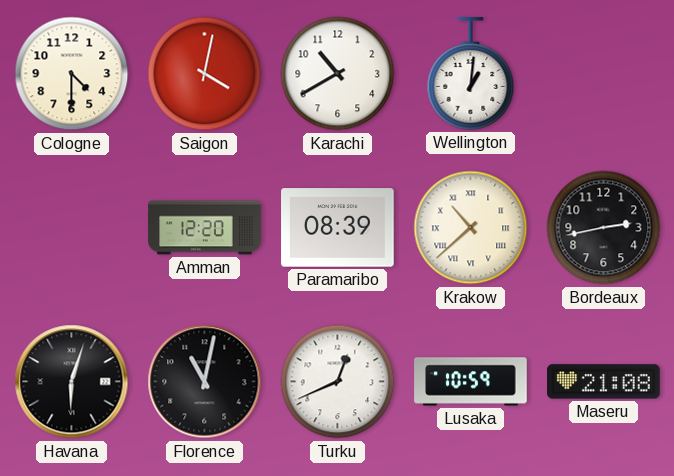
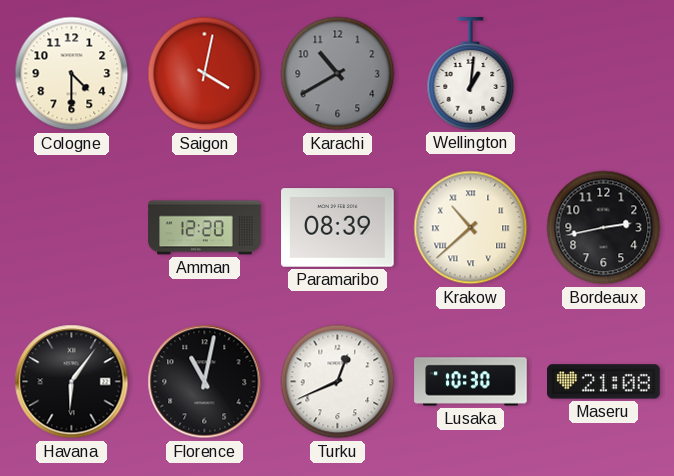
Karachi dial: white -> grey
Havana: 6:03 -> 6:06
Lusaka: 10:59 -> 10:30
